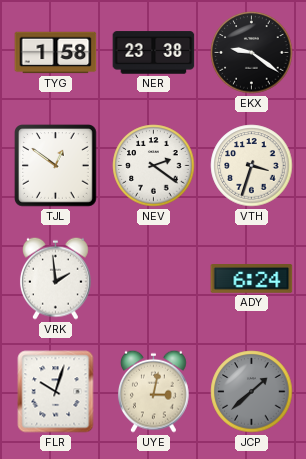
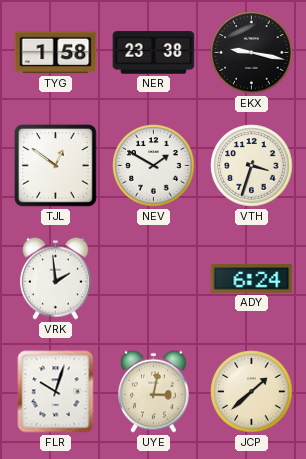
EKX: 9:21 -> 9:17
NEV: 2:21 -> 1:50
JCP dial: grey -> cream
